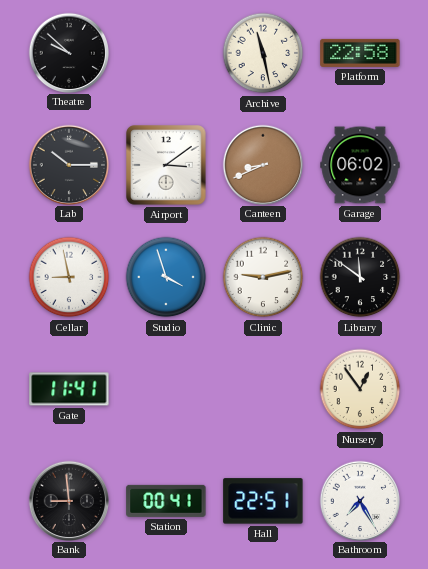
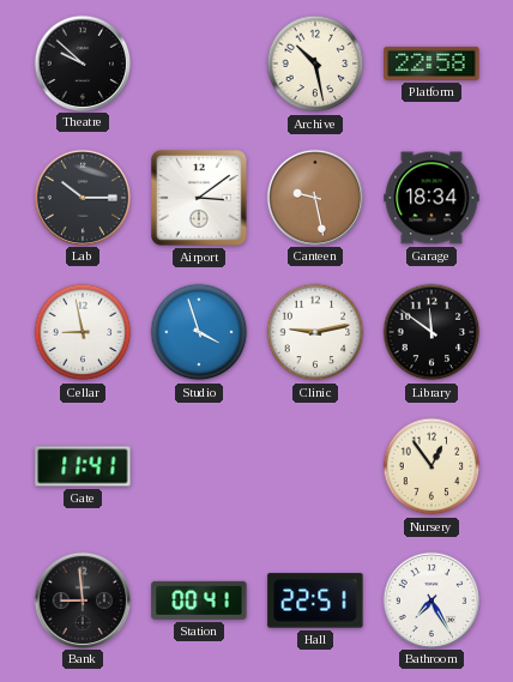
Archive: 11:28 -> 10:28
Canteen: 8:41 -> 9:28
Garage: 06:02 -> 18:34
